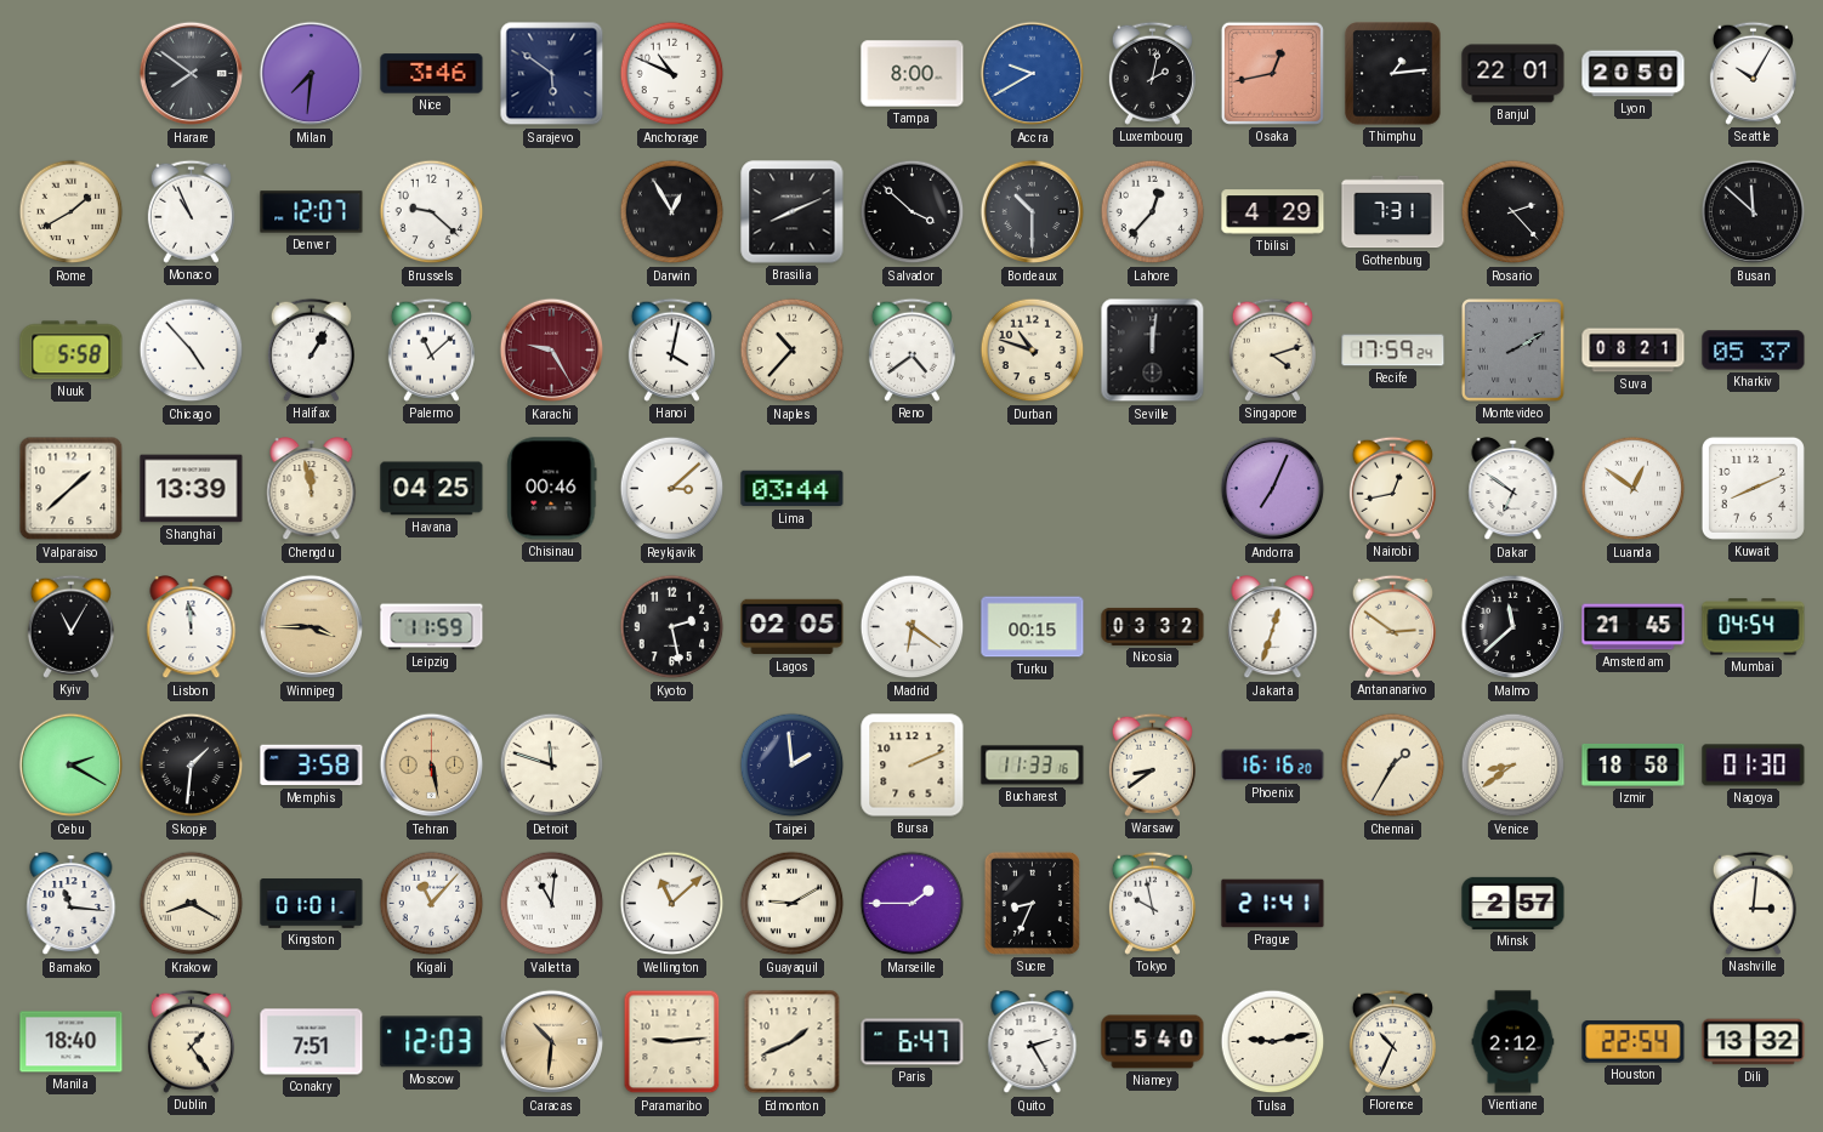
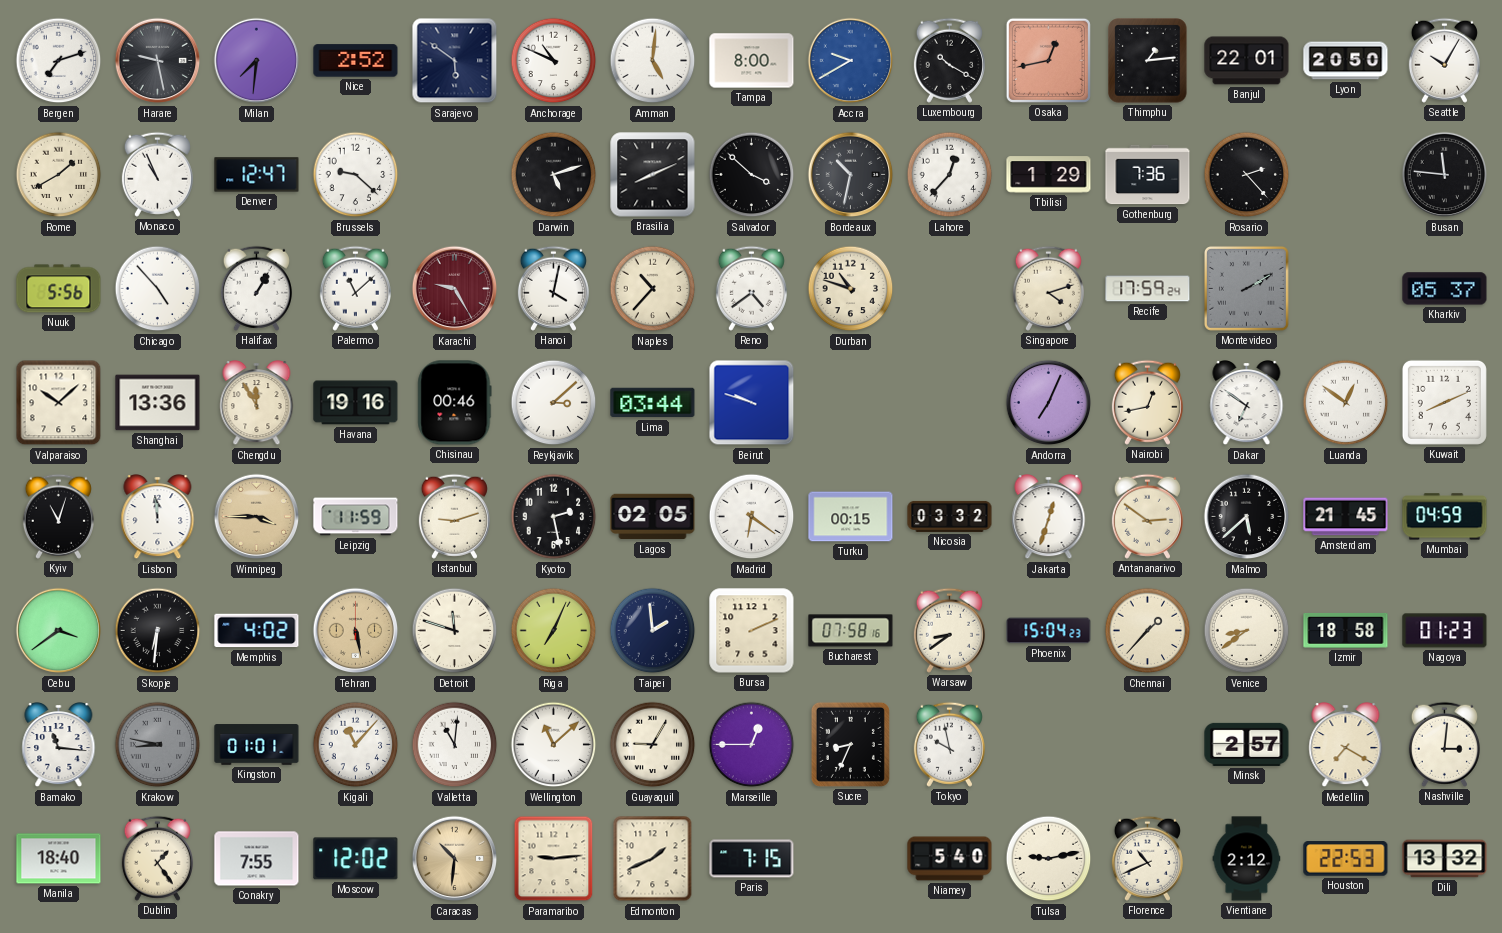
Bergen: none -> 7:12
Harare: 7:51 -> 9:28
Nice: 3:46 -> 2:52
Amman: none -> 5:01
Luxembourg: 2:02 -> 10:20
Denver: 12:07 -> 12:47
Darwin: 12:55 -> 5:12
Bordeaux: 10:30 -> 10:32
Tbilisi: 4:29 -> 1:29
Gothenburg: 7:31 -> 7:36
Busan: 11:52 -> 11:46
Nuuk: 5:58 -> 5:56
Seville: 12:01 -> none
Suva: 08:21 -> none
Valparaiso: 1:38 -> 10:08
Shanghai: 13:39 -> 13:36
Chengdu: 11:58 -> 11:55
Havana: 04:25 -> 19:16
Beirut: none -> 9:48
Kyiv: 11:05 -> 11:03
Istanbul: none -> 9:12
Malmo: 11:38 -> 5:38
Mumbai: 04:54 -> 04:59
Cebu: 2:20 -> 3:39
Skopje: 1:31 -> 6:31
Memphis: 3:58 -> 4:02
Riga: none -> 7:04
Bucharest: 11:33 -> 07:58
Phoenix: 16:16 -> 15:04
Chennai: 1:35 -> 1:37
Nagoya: 01:30 -> 01:23
Krakow: 8:20 -> 8:47
Krakow dial: cream -> grey
Guayaquil: 9:10 -> 9:05
Marseille: 1:45 -> 12:45
Prague: 21:41 -> none
Medellin: none -> 7:20
Conakry: 7:51 -> 7:55
Moscow: 12:03 -> 12:02
Paris: 6:47 -> 7:15
Quito: 2:25 -> none
Florence: 10:34 -> 10:41
Houston: 22:54 -> 22:53
